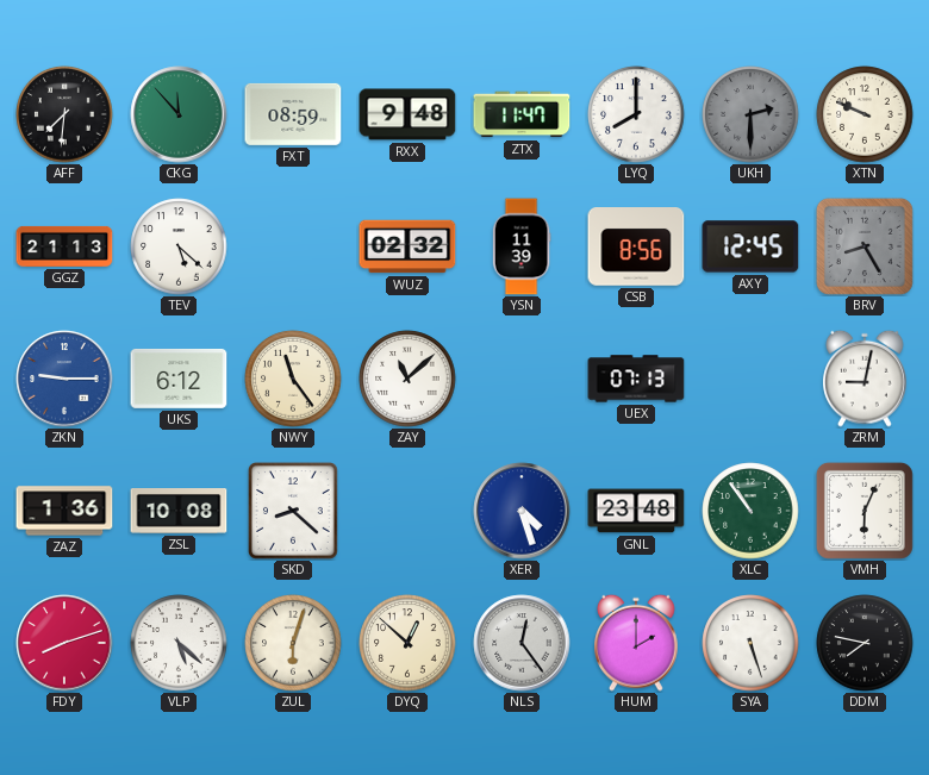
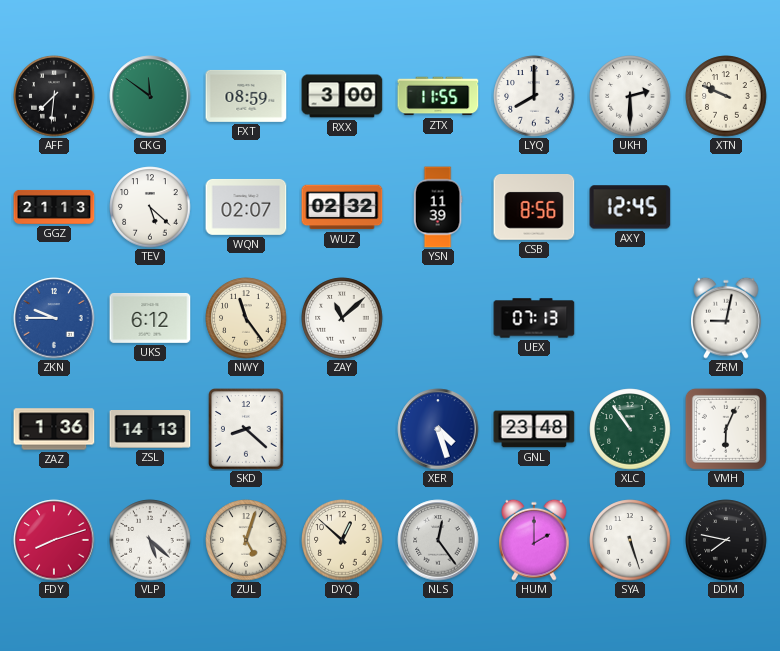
CKG: 11:53 -> 11:51
RXX: 9:48 -> 3:00
ZTX: 11:47 -> 11:55
UKH dial: grey -> white
WQN: none -> 02:07
BRV: 8:25 -> none
ZKN: 9:15 -> 9:45
ZSL: 10:08 -> 14:13
ZUL: 6:03 -> 5:03
